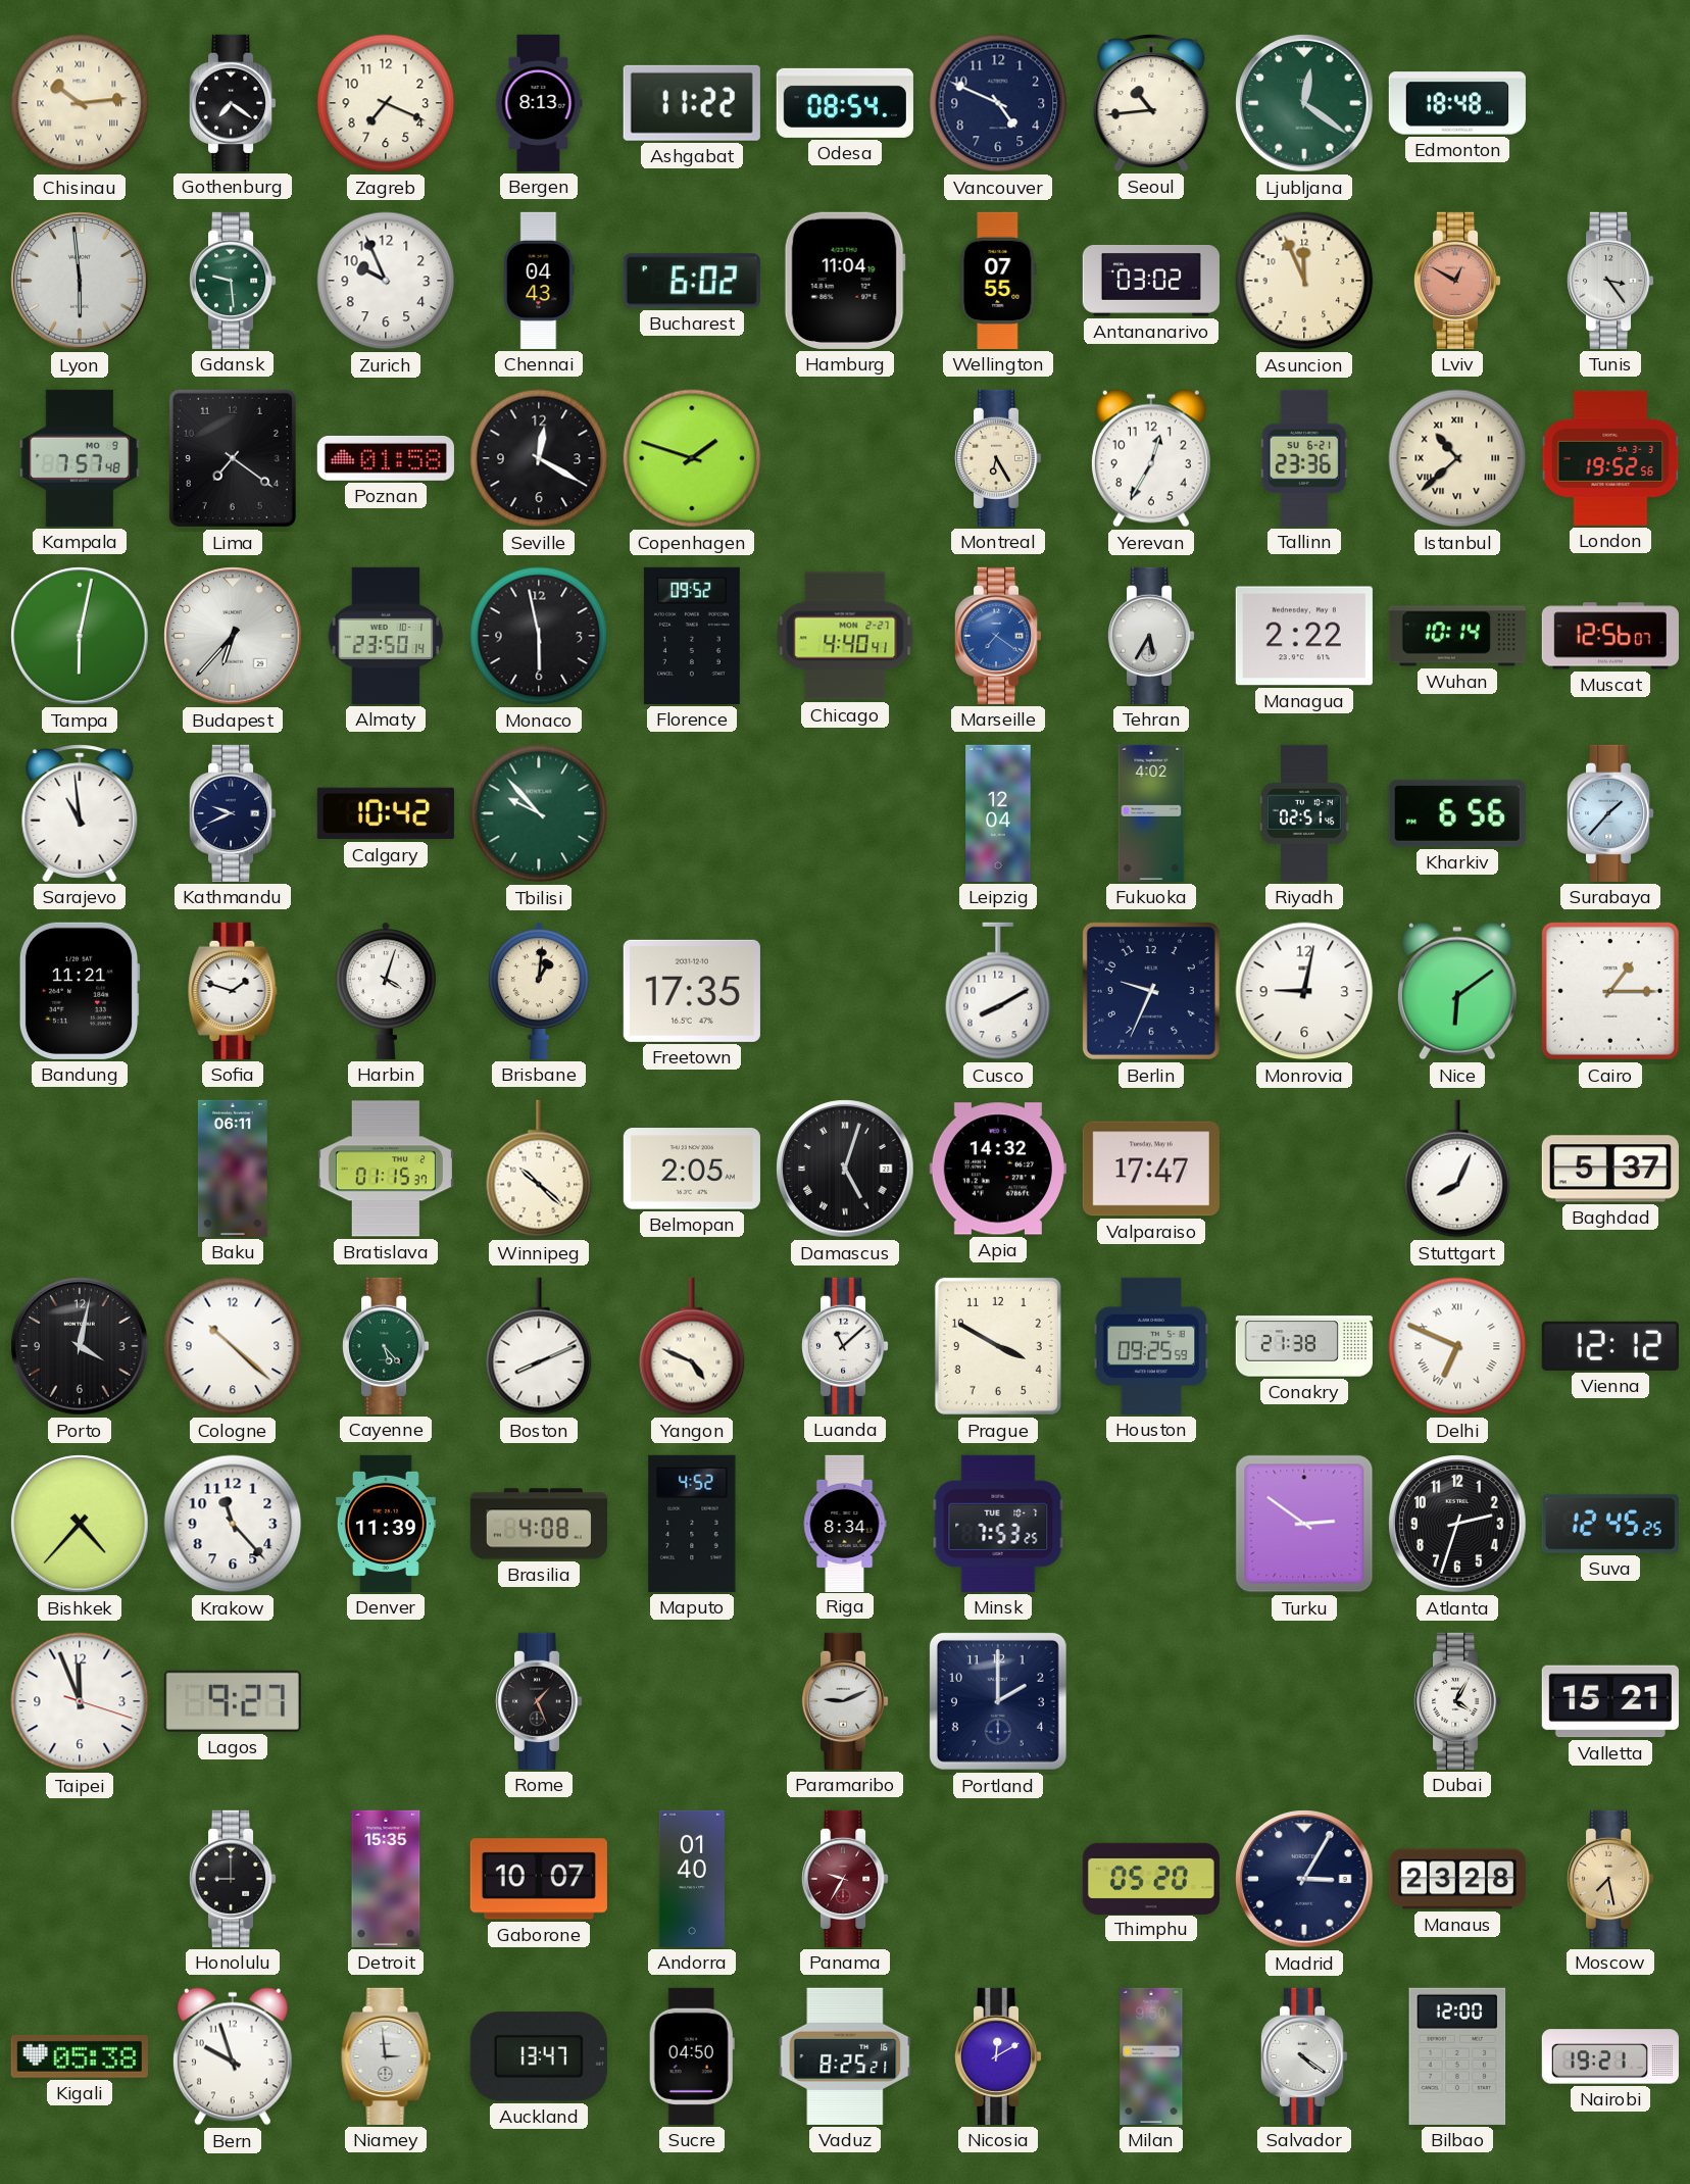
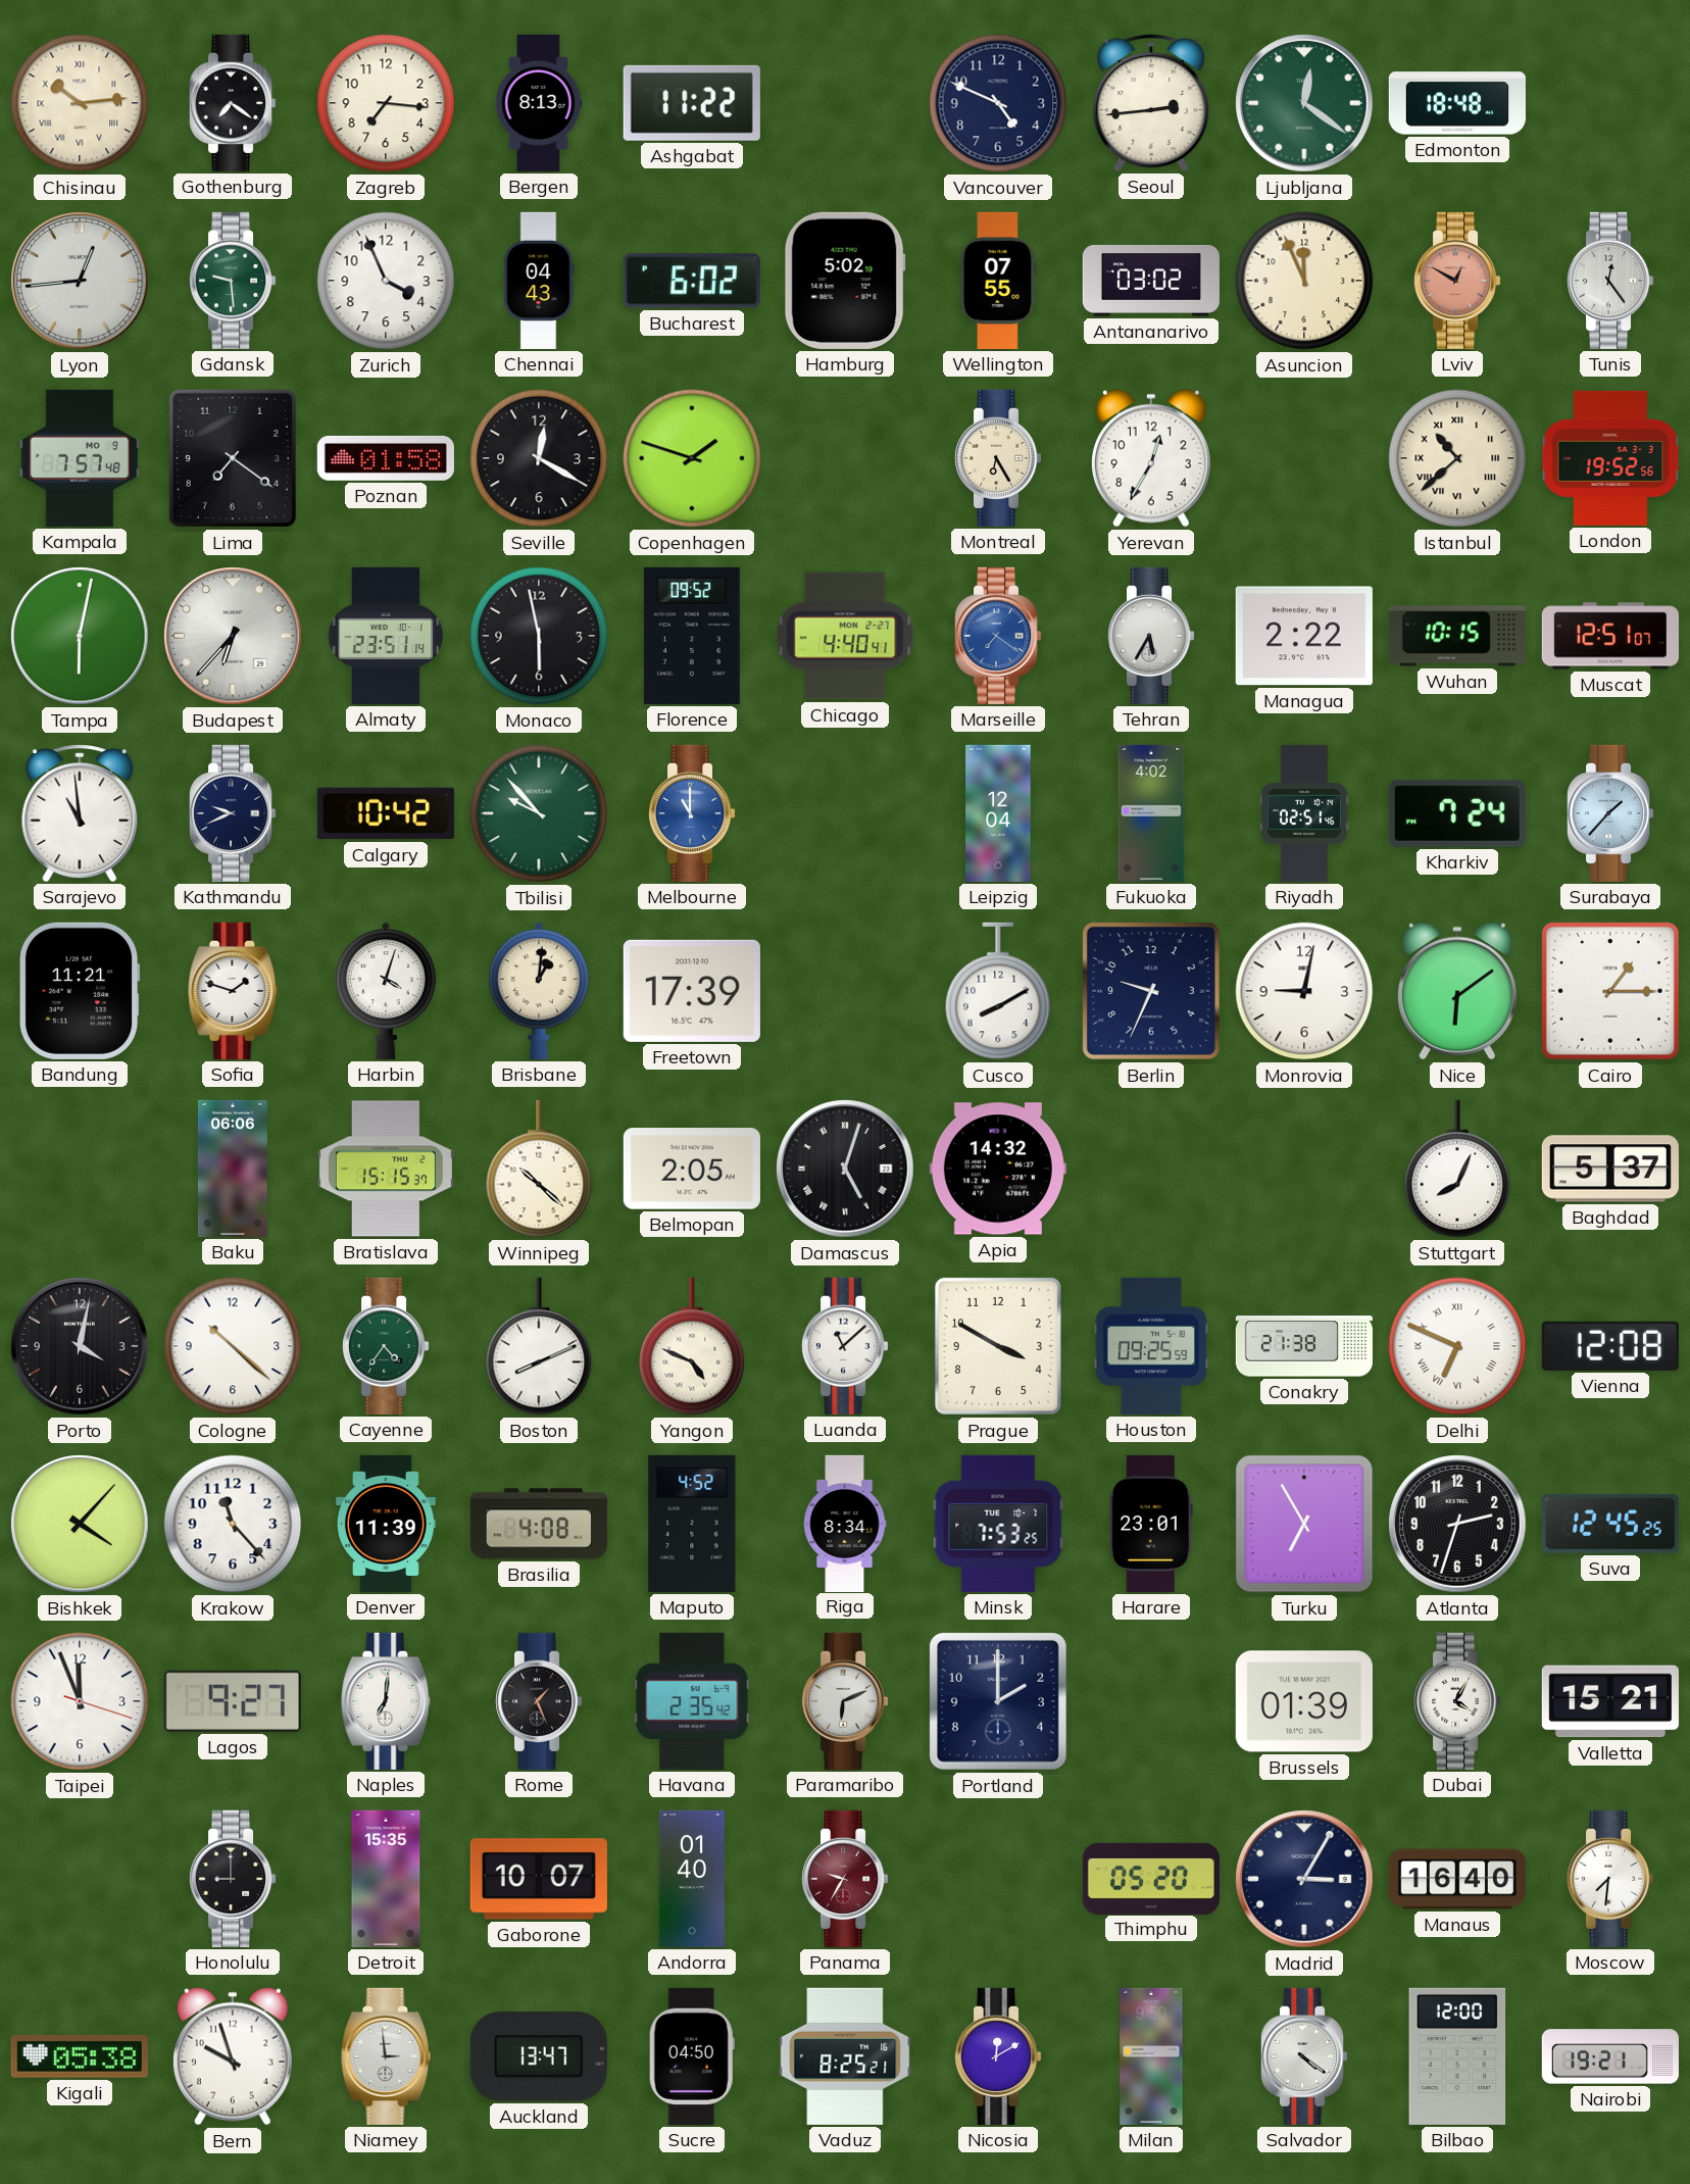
Zagreb: 7:19 -> 7:16
Odesa: 08:54 -> none
Seoul: 10:44 -> 2:44
Lyon: 5:59 -> 12:44
Zurich: 9:56 -> 3:56
Hamburg: 11:04 -> 5:02
Tunis: 3:24 -> 12:24
Tallinn: 23:36 -> none
Almaty: 23:50 -> 23:51
Wuhan: 10:14 -> 10:15
Muscat: 12:56 -> 12:51
Melbourne: none -> 11:00
Kharkiv: 6:56 -> 7:24
Freetown: 17:35 -> 17:39
Baku: 06:11 -> 06:06
Bratislava: 01:15 -> 15:15
Valparaiso: 17:47 -> none
Cayenne: 5:23 -> 4:36
Vienna: 12:12 -> 12:08
Bishkek: 4:37 -> 4:07
Harare: none -> 23:01
Turku: 2:51 -> 6:55
Naples: none -> 7:01
Havana: none -> 2:35
Paramaribo: 9:11 -> 6:11
Brussels: none -> 01:39
Manaus: 23:28 -> 16:40
Moscow: 7:28 -> 7:31
Moscow dial: champagne -> white
